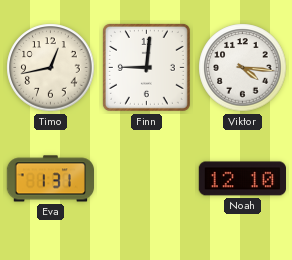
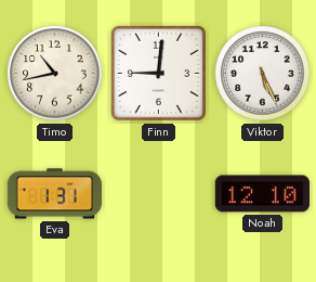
Timo: 12:43 -> 10:43
Viktor: 4:16 -> 5:26
